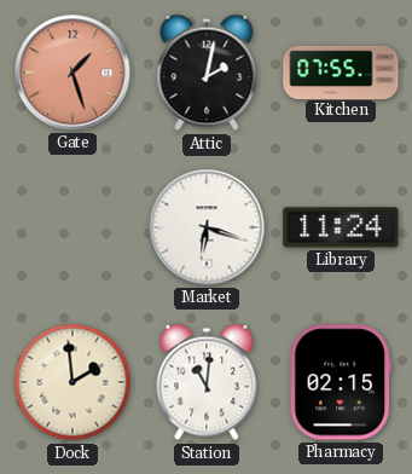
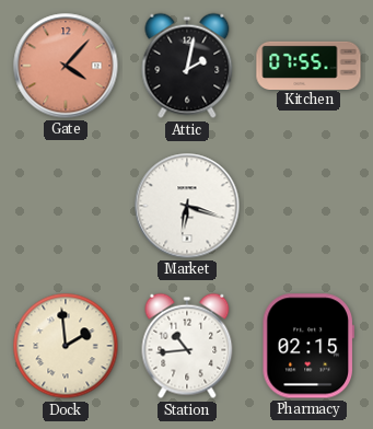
Gate: 1:27 -> 4:07
Library: 11:24 -> none
Station: 11:01 -> 10:44
